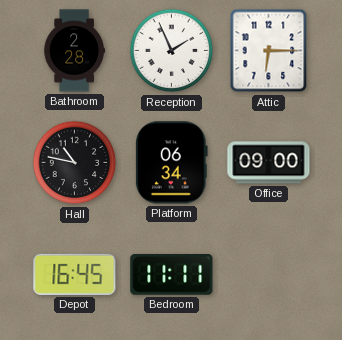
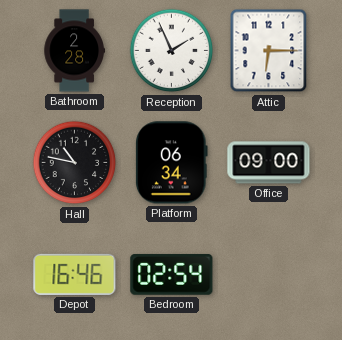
Depot: 16:45 -> 16:46
Bedroom: 11:11 -> 02:54
